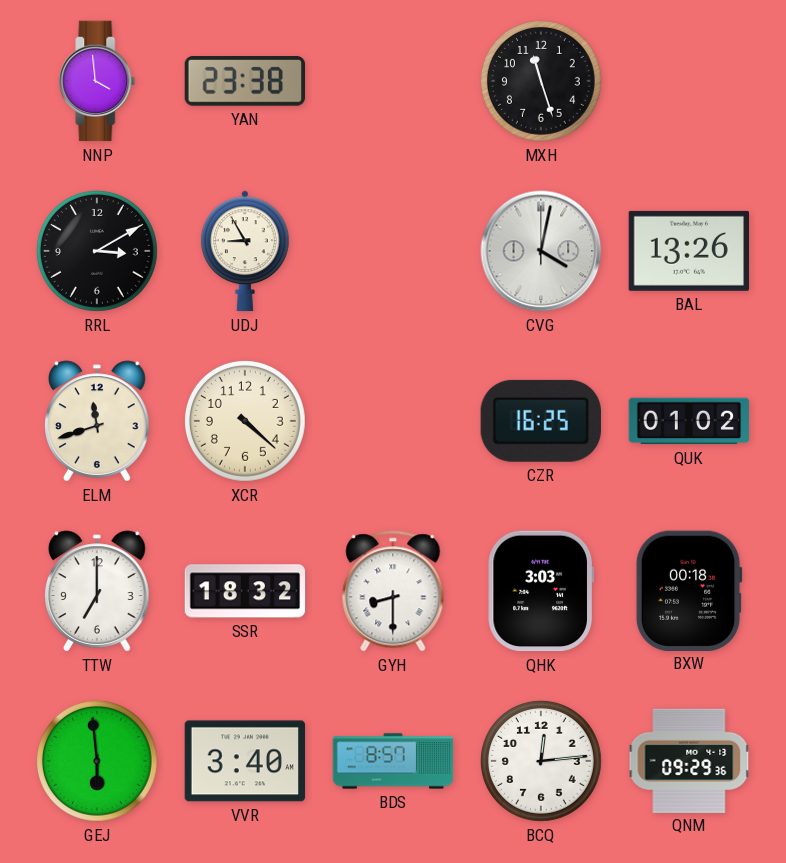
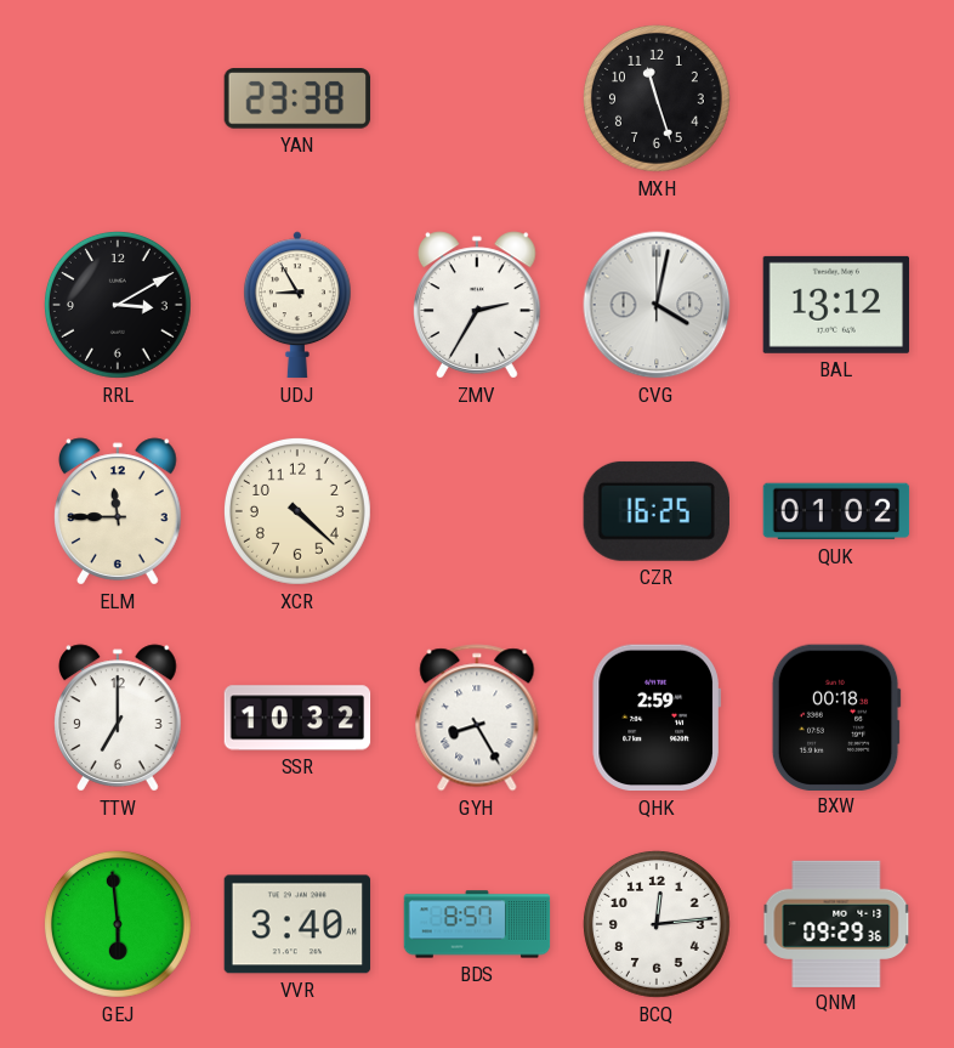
NNP: 3:59 -> none
ZMV: none -> 2:35
BAL: 13:26 -> 13:12
ELM: 11:42 -> 11:45
SSR: 18:32 -> 10:32
GYH: 8:30 -> 8:25
QHK: 3:03 -> 2:59
